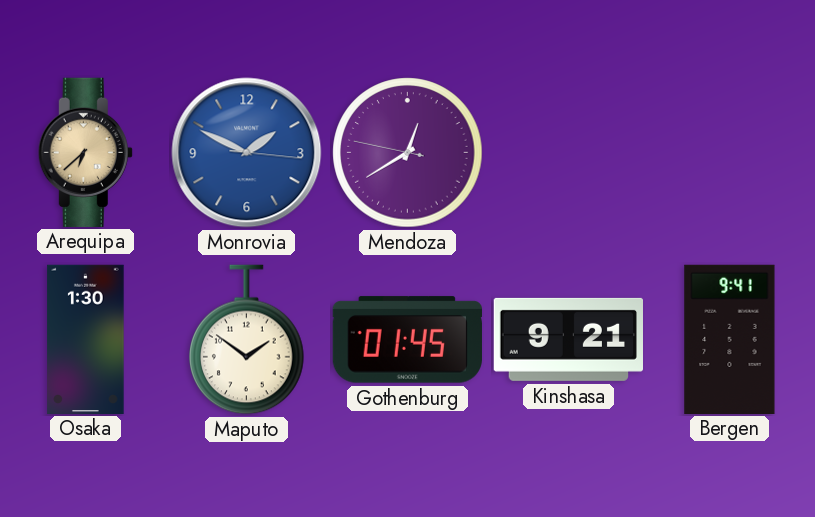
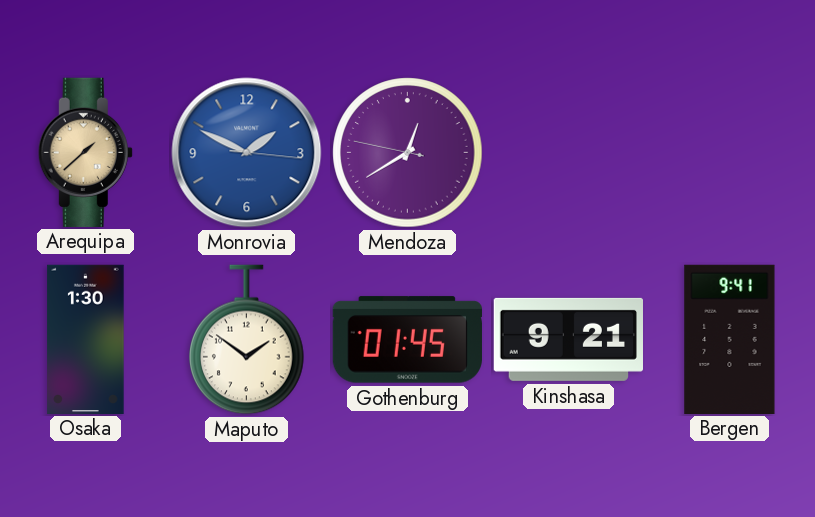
Arequipa: 6:38 -> 1:38
